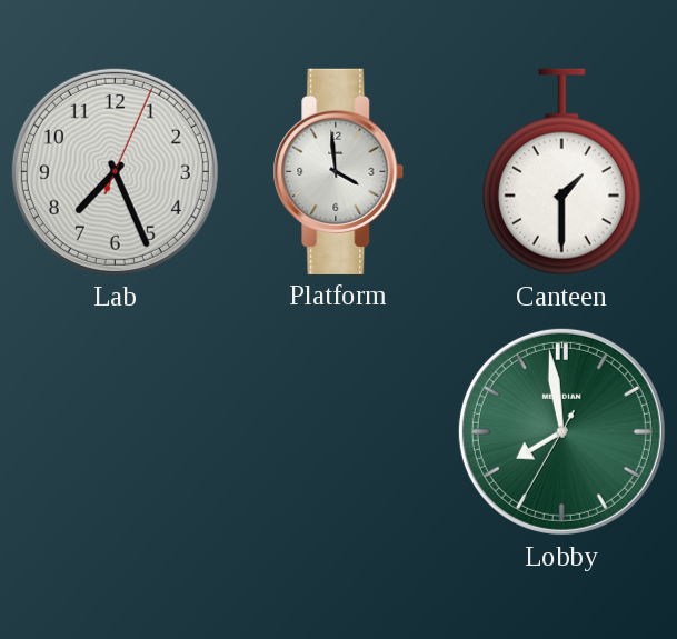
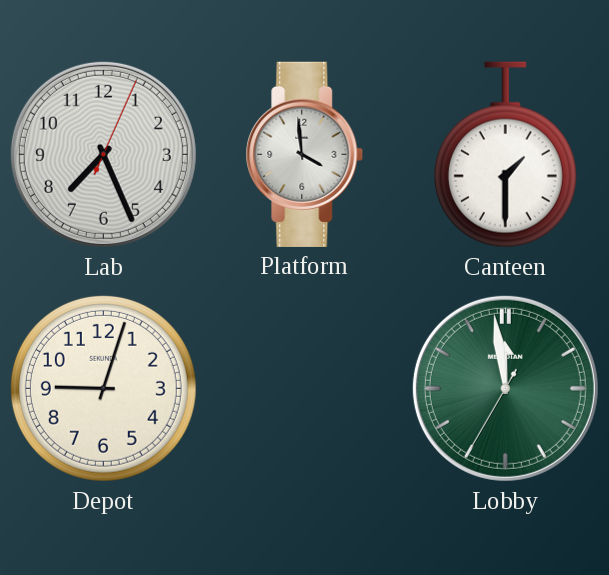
Depot: none -> 9:03
Lobby: 7:58 -> 11:58
